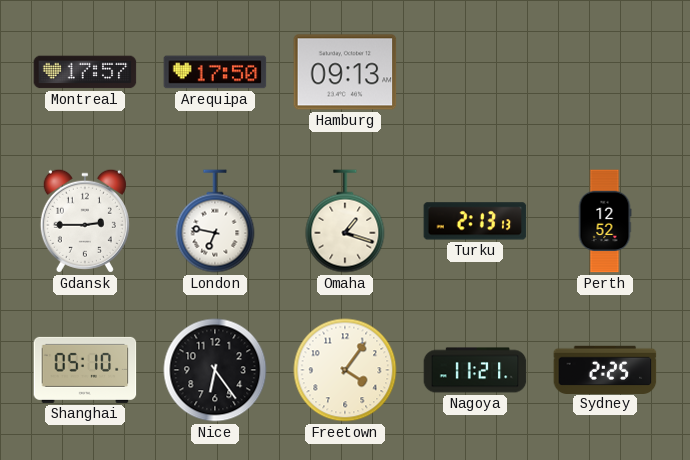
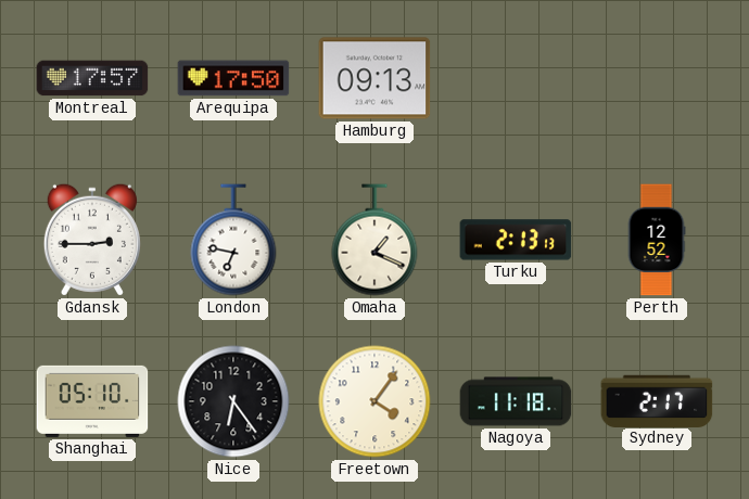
Omaha: 1:18 -> 1:19
Nagoya: 11:21 -> 11:18
Sydney: 2:25 -> 2:17
